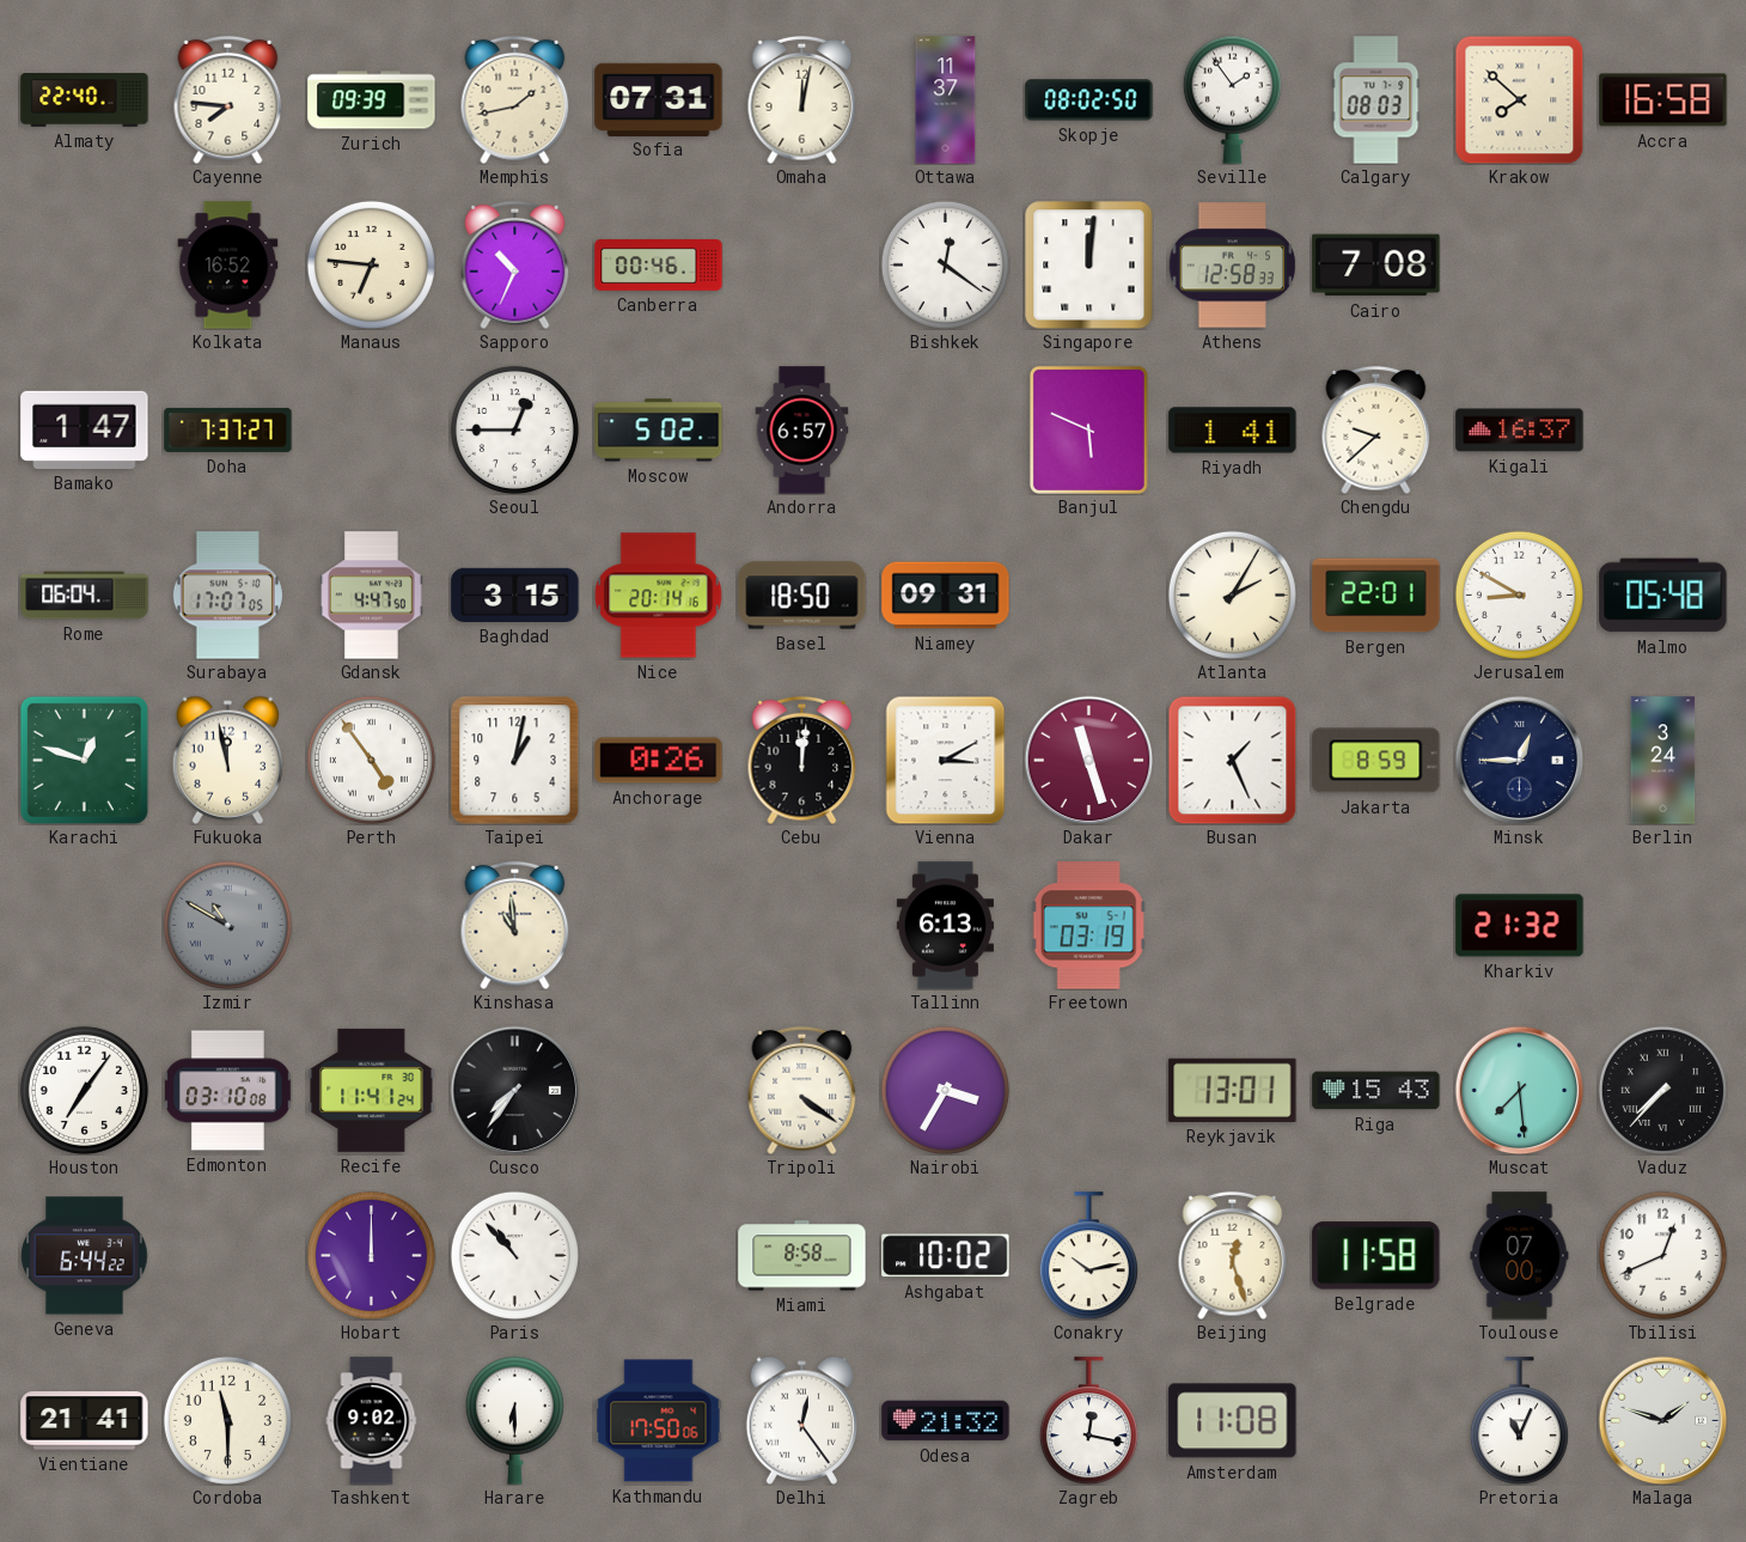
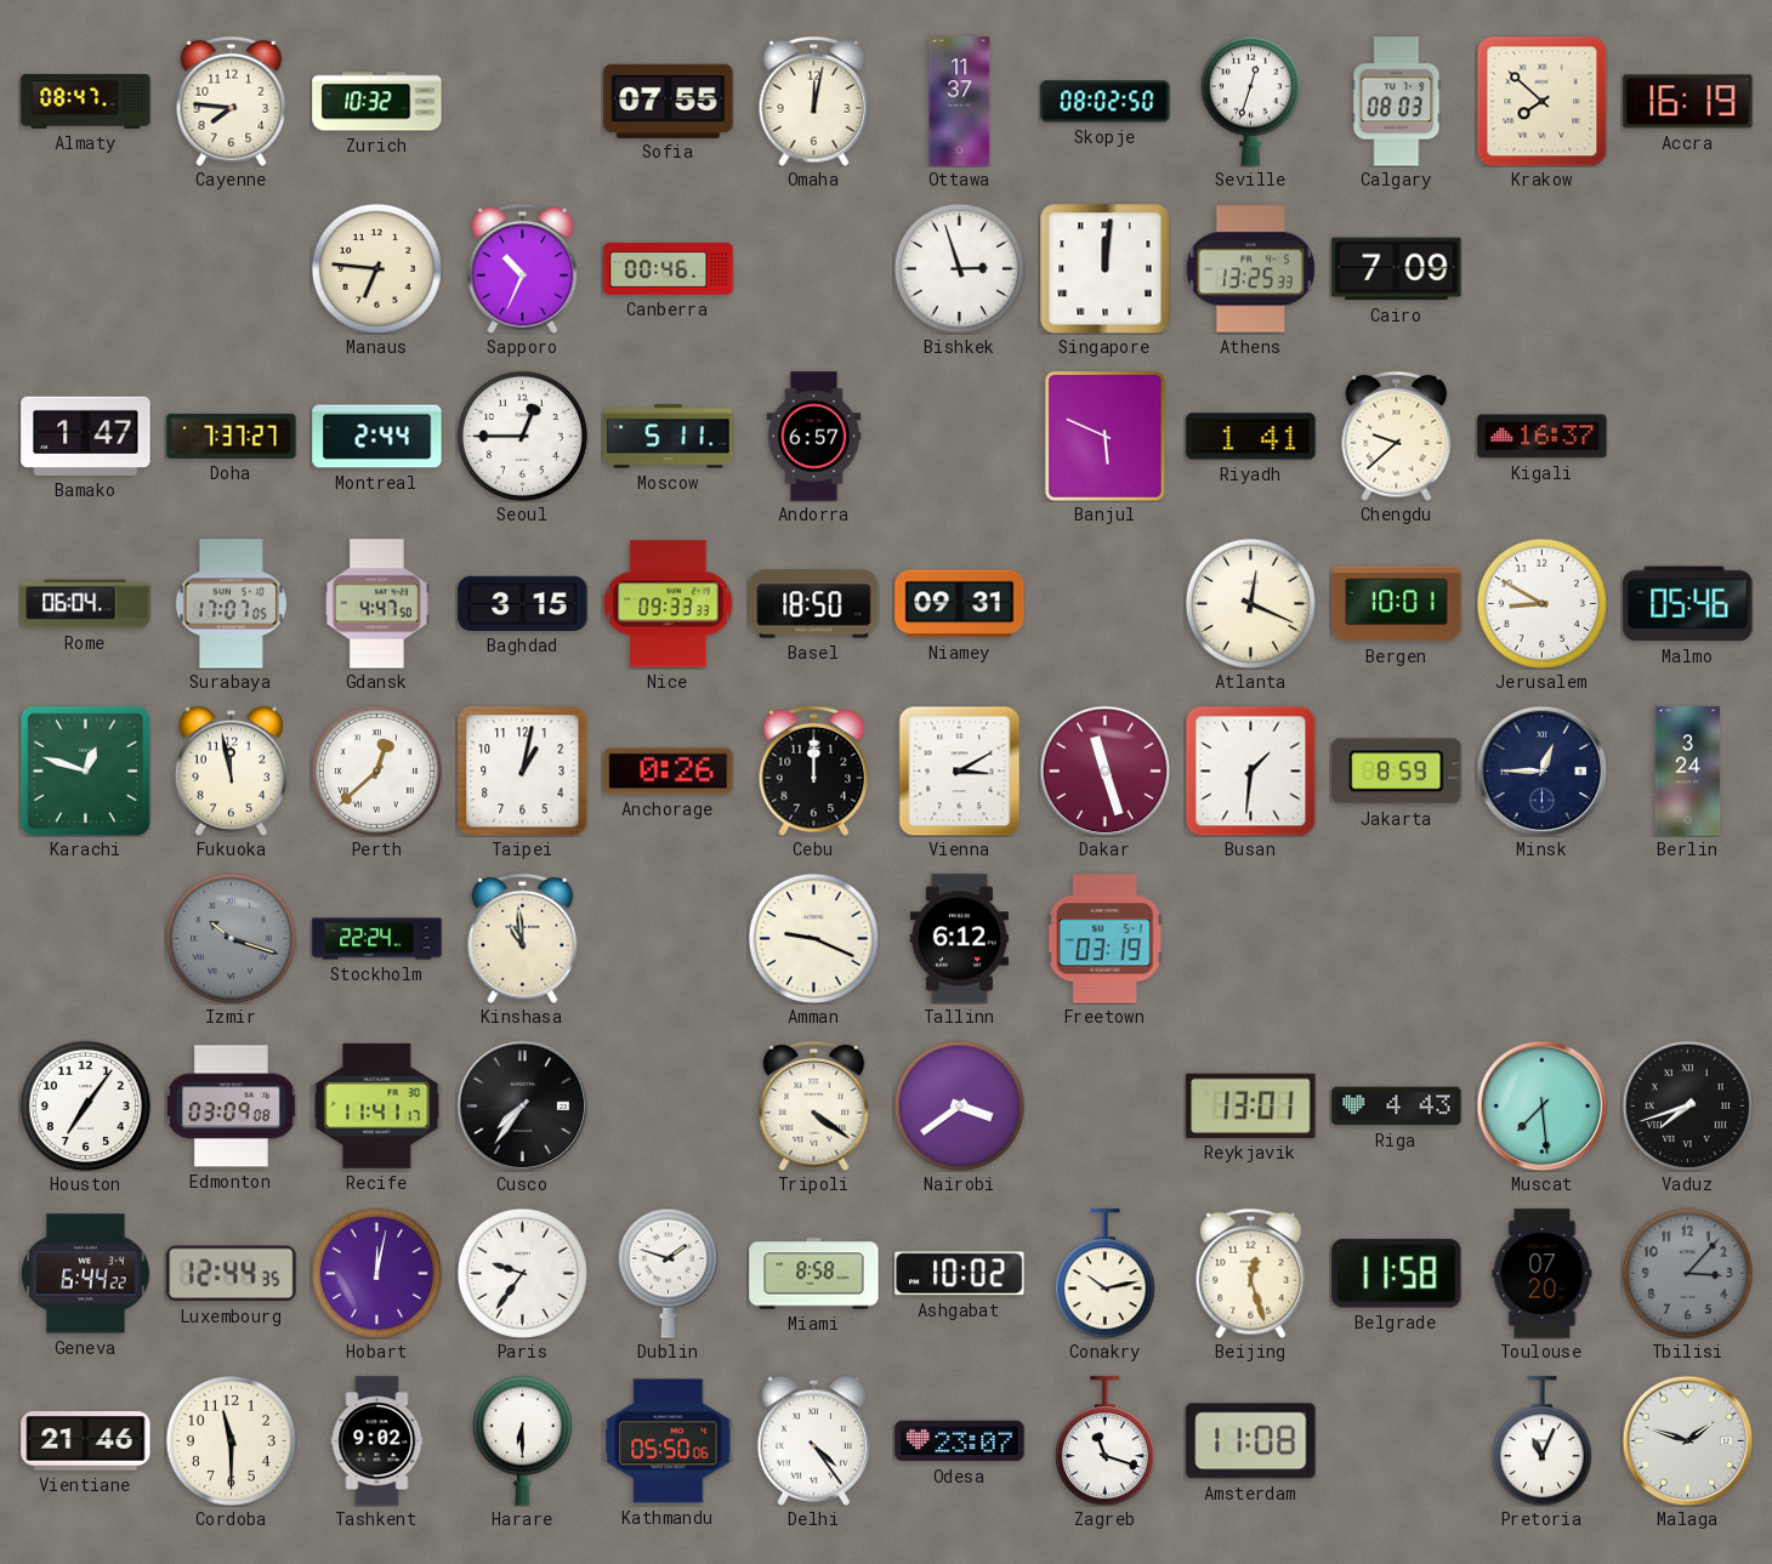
Almaty: 22:40 -> 08:47
Zurich: 09:39 -> 10:32
Memphis: 1:43 -> none
Sofia: 07:31 -> 07:55
Seville: 1:54 -> 12:33
Accra: 16:58 -> 16:19
Kolkata: 16:52 -> none
Bishkek: 12:21 -> 2:57
Athens: 12:58 -> 13:25
Cairo: 7:08 -> 7:09
Montreal: none -> 2:44
Moscow: 5:02 -> 5:11
Nice: 20:14 -> 09:33
Atlanta: 2:05 -> 12:19
Bergen: 22:01 -> 10:01
Malmo: 05:48 -> 05:46
Perth: 4:54 -> 12:38
Cebu: 12:01 -> 12:00
Busan: 1:26 -> 1:31
Izmir: 10:50 -> 10:18
Stockholm: none -> 22:24
Amman: none -> 9:19
Tallinn: 6:13 -> 6:12
Kharkiv: 21:32 -> none
Edmonton: 03:10 -> 03:09
Recife: 11:41:24 -> 11:41:17
Nairobi: 3:35 -> 3:39
Riga: 15:43 -> 4:43
Vaduz: 7:37 -> 7:42
Luxembourg: none -> 12:44
Hobart: 12:00 -> 12:02
Paris: 10:53 -> 9:36
Dublin: none -> 1:48
Toulouse: 07:00 -> 07:20
Tbilisi: 12:41 -> 3:07
Tbilisi dial: white -> grey
Vientiane: 21:41 -> 21:46
Kathmandu: 17:50 -> 05:50
Delhi: 12:24 -> 4:24
Odesa: 21:32 -> 23:07
Zagreb: 12:17 -> 11:18
